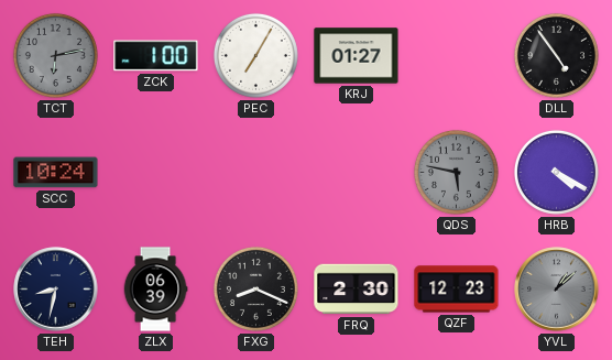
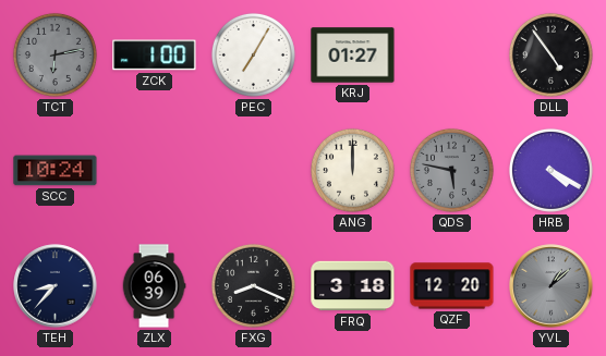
ANG: none -> 12:00
TEH: 8:32 -> 8:37
FRQ: 2:30 -> 3:18
QZF: 12:23 -> 12:20
